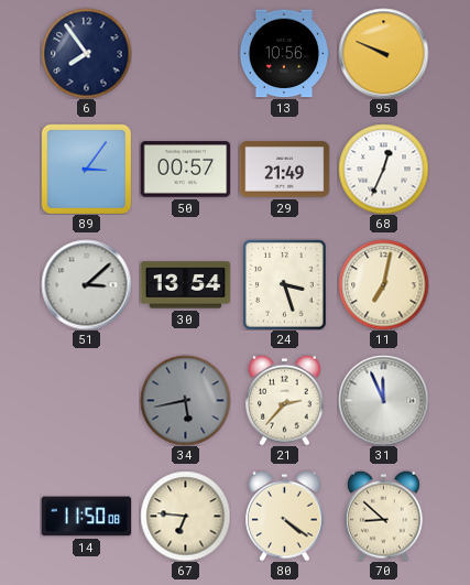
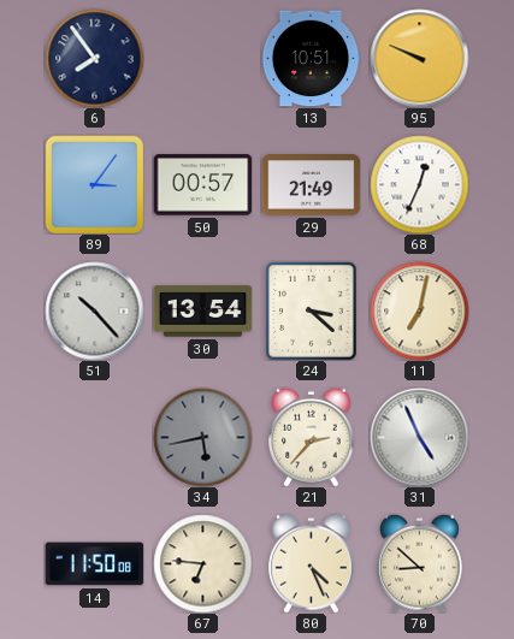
13: 10:56 -> 10:51
51: 3:08 -> 10:23
24: 3:27 -> 3:22
31: 11:56 -> 4:56
80: 4:21 -> 4:26
